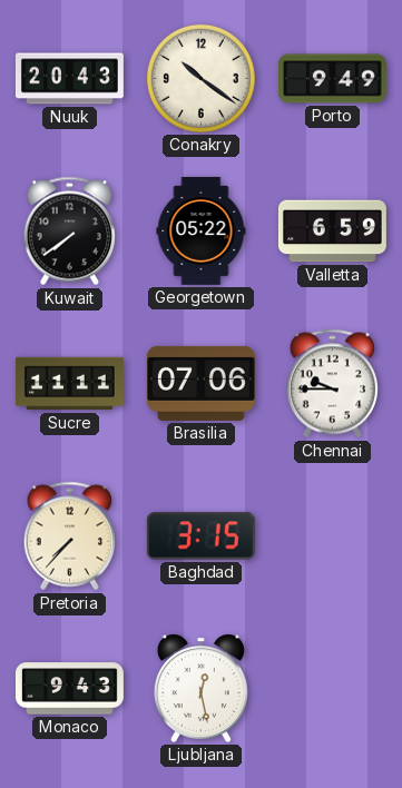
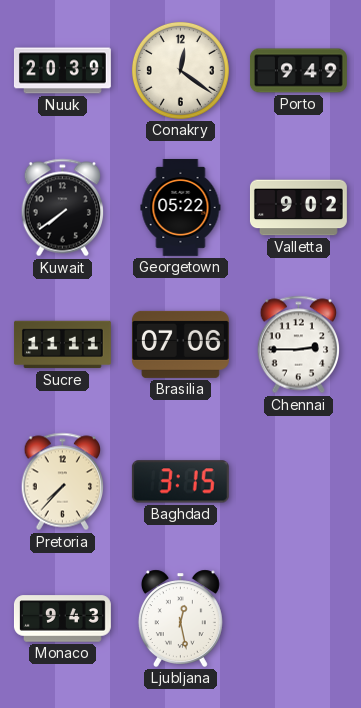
Nuuk: 20:43 -> 20:39
Conakry: 10:21 -> 12:21
Valletta: 6:59 -> 9:02
Chennai: 9:45 -> 2:45
